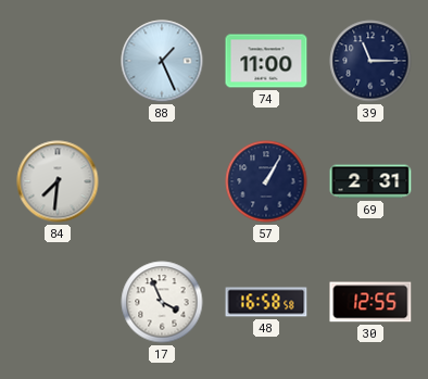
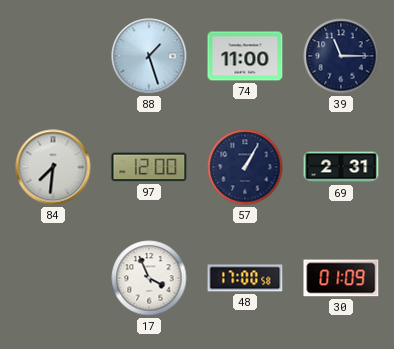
88: 1:26 -> 1:27
97: none -> 12:00
48: 16:58 -> 17:00
30: 12:55 -> 01:09
